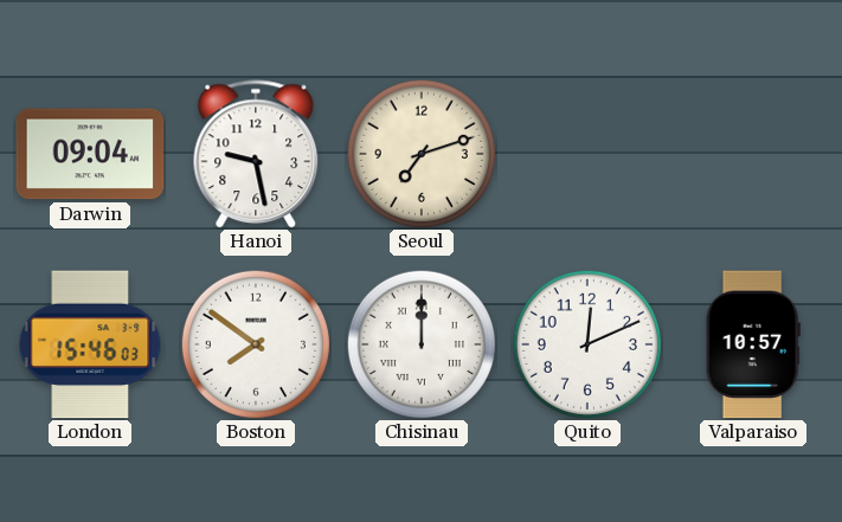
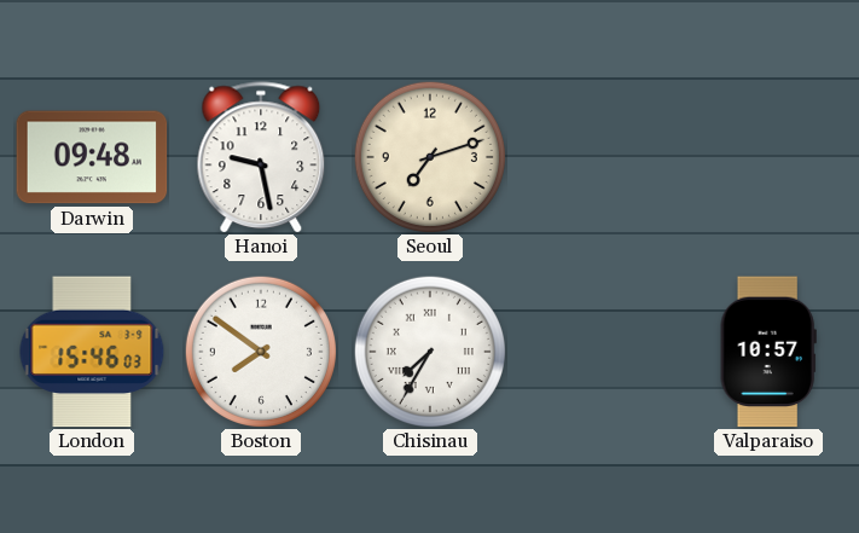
Darwin: 09:04 -> 09:48
Chisinau: 12:00 -> 7:35
Quito: 12:11 -> none
